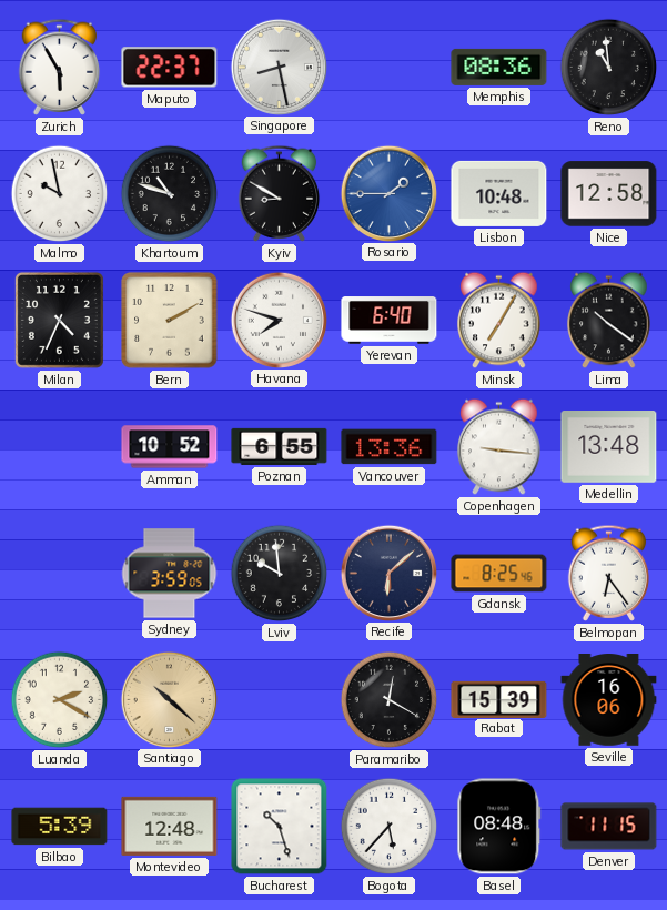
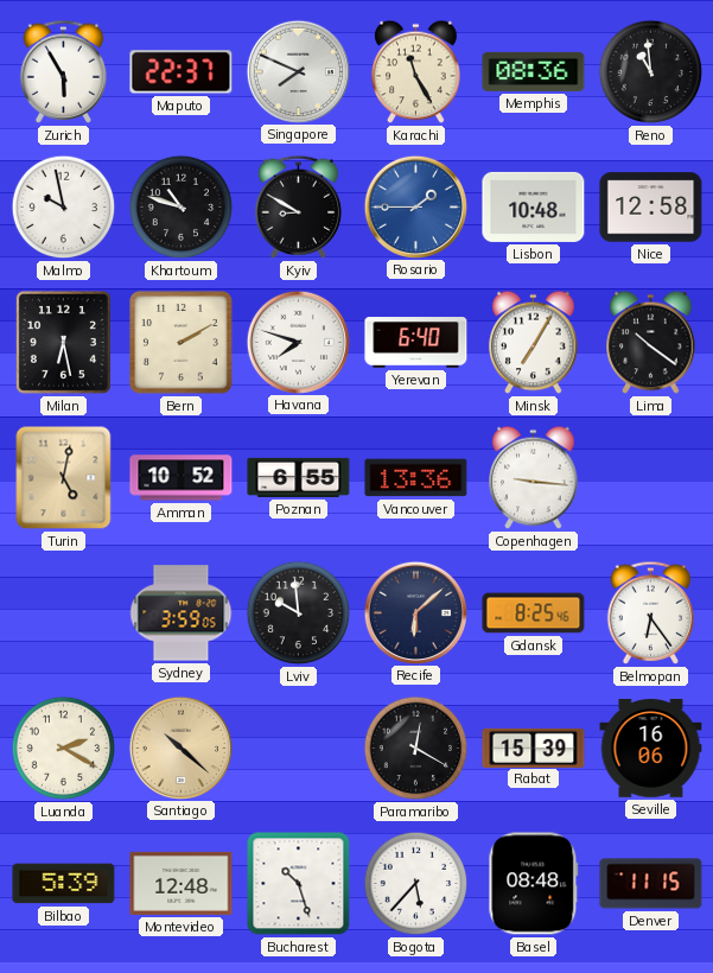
Singapore: 8:28 -> 7:49
Karachi: none -> 11:25
Milan: 4:34 -> 6:28
Turin: none -> 5:02
Medellin: 13:48 -> none
